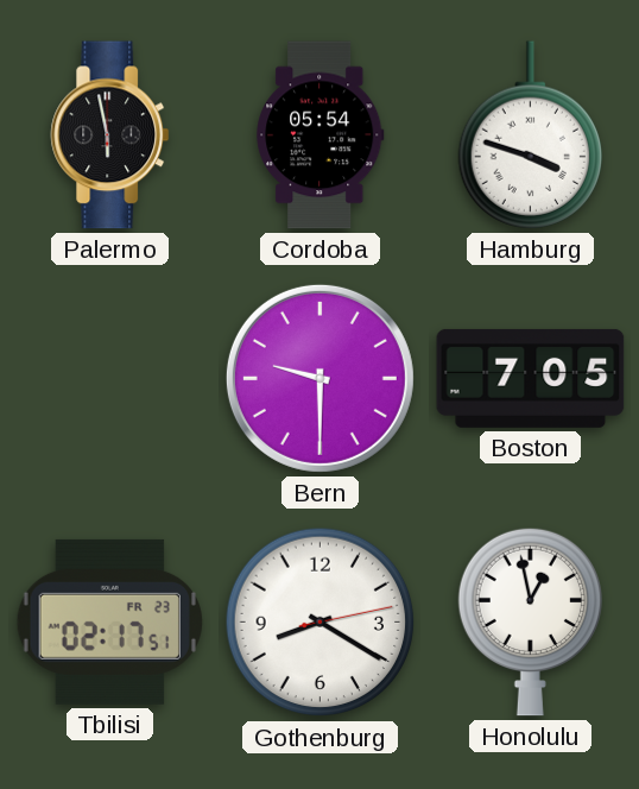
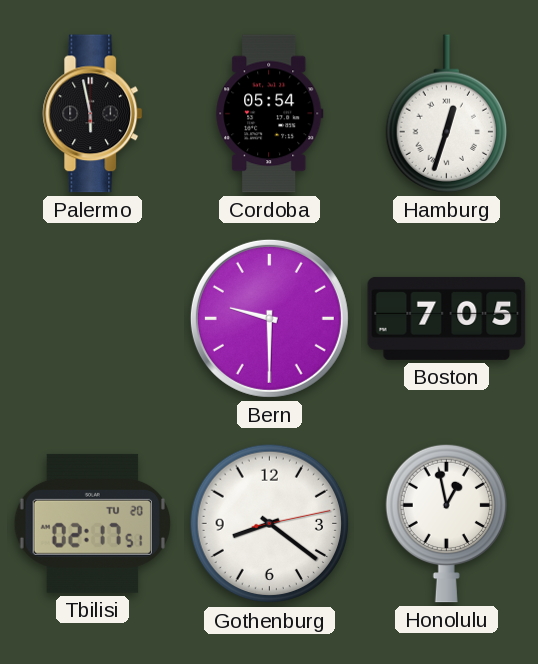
Hamburg: 3:48 -> 12:33
Tbilisi date: FR 23 -> TU 20
Gothenburg: 8:20 -> 8:21
